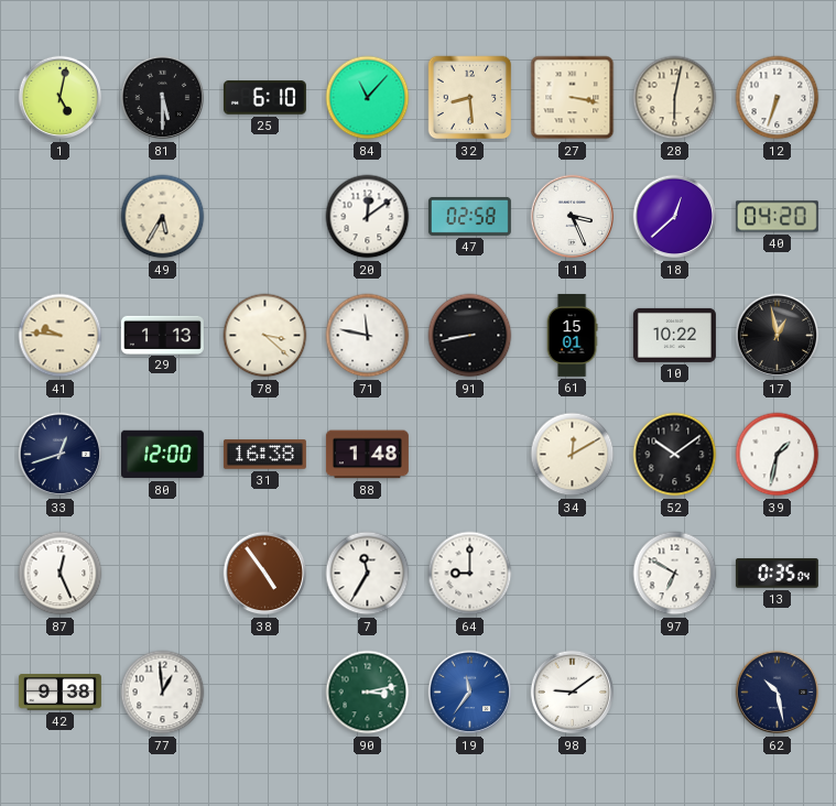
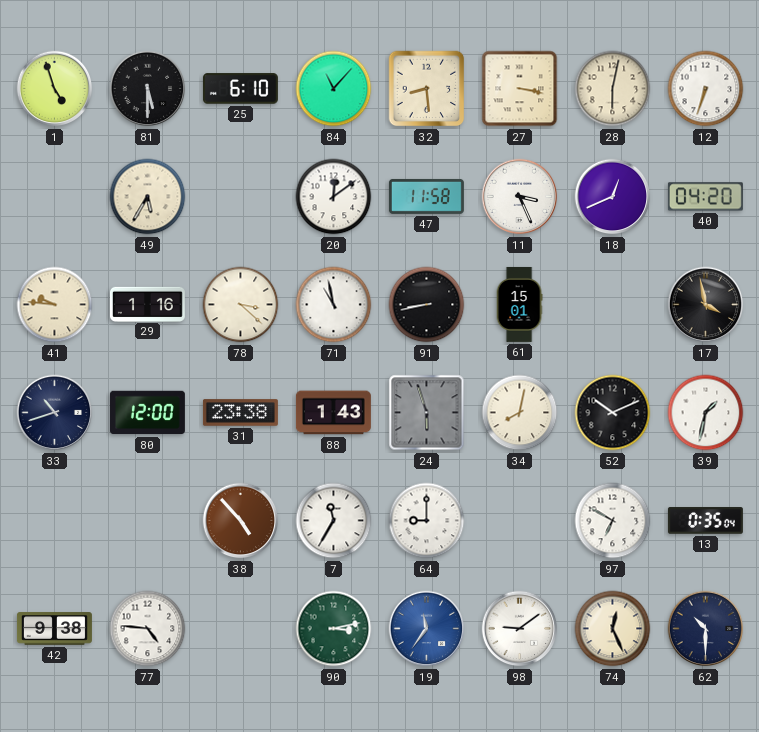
1: 5:02 -> 4:57
47: 02:58 -> 11:58
18: 12:38 -> 12:41
29: 1:13 -> 1:16
71: 11:47 -> 10:58
10: 10:22 -> none
17: 12:58 -> 3:58
33: 12:42 -> 10:42
31: 16:38 -> 23:38
88: 1:48 -> 1:43
24: none -> 5:57
34: 12:10 -> 8:02
52: 10:09 -> 10:11
87: 12:26 -> none
38: 4:54 -> 4:53
77: 12:59 -> 4:46
74: none -> 12:26
62: 10:28 -> 10:30
